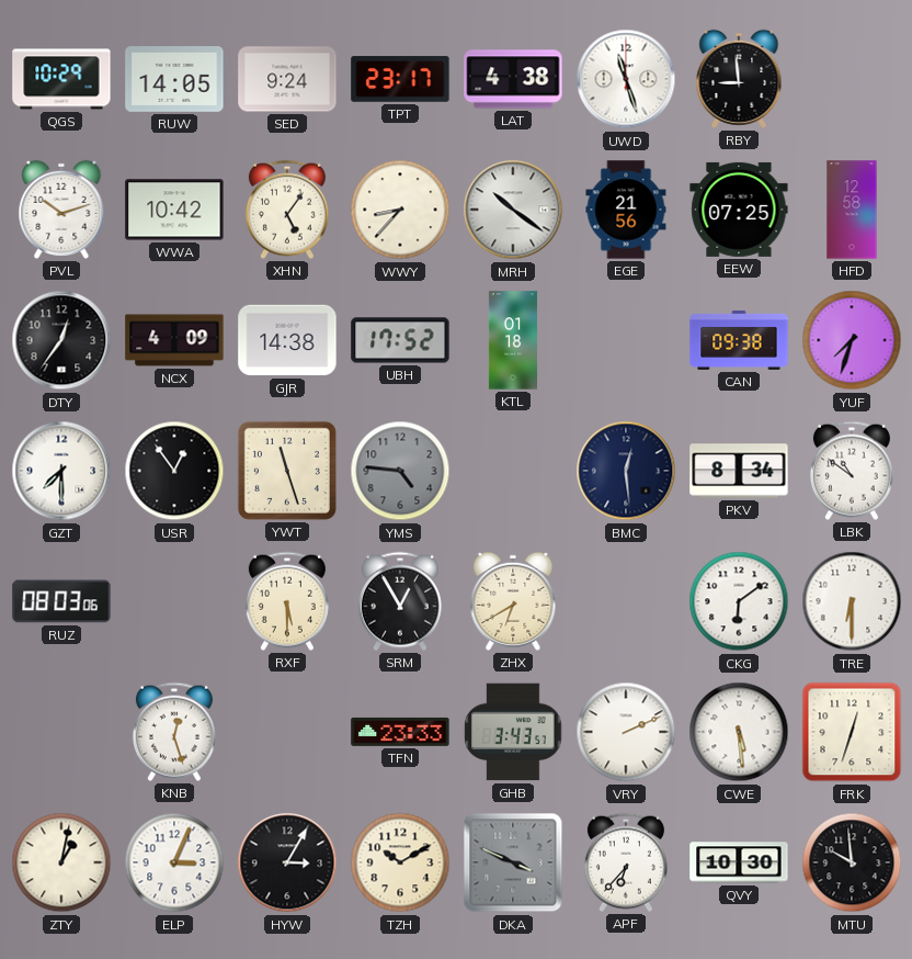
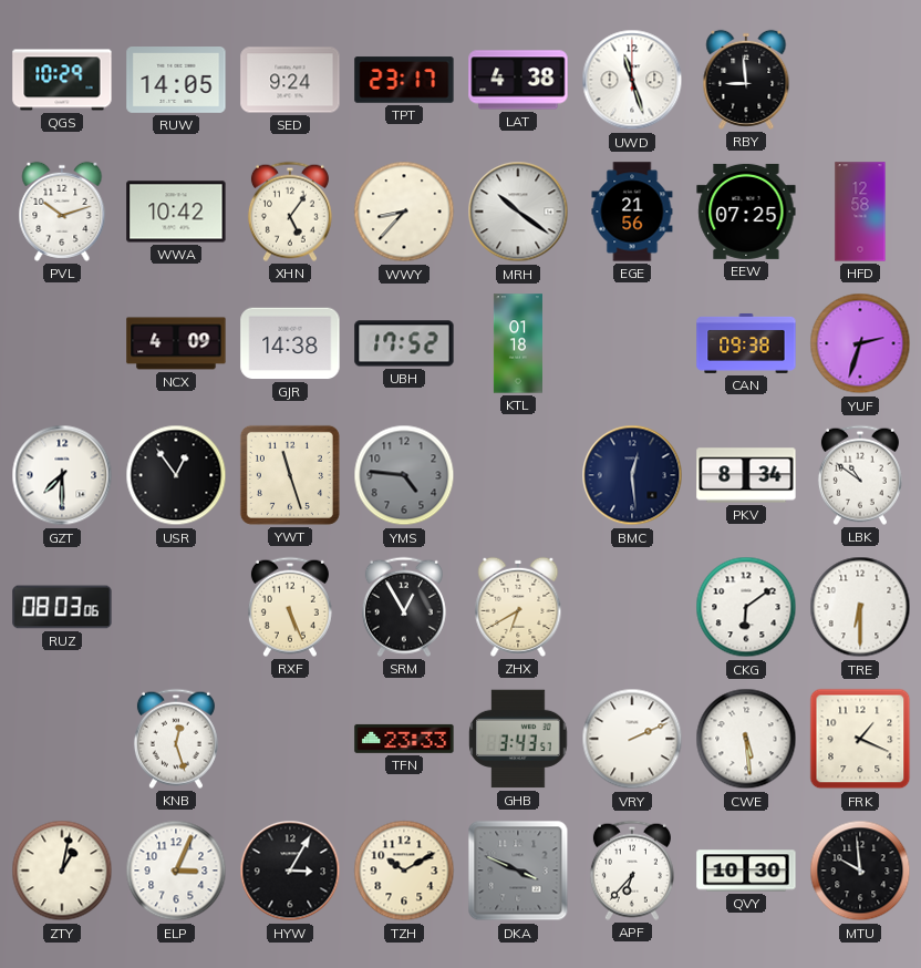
DTY: 12:36 -> none
YUF: 7:33 -> 2:33
RXF: 5:30 -> 5:26
FRK: 12:33 -> 1:19
